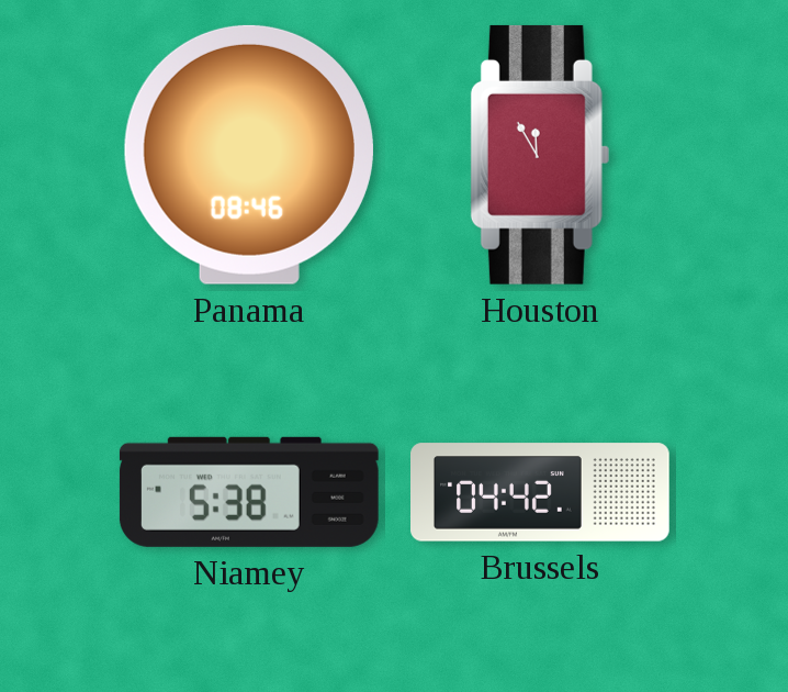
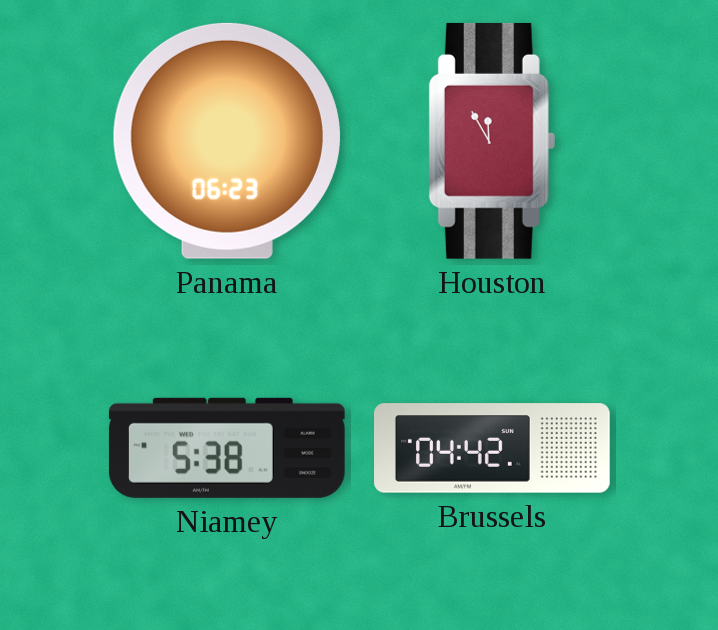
Panama: 08:46 -> 06:23
